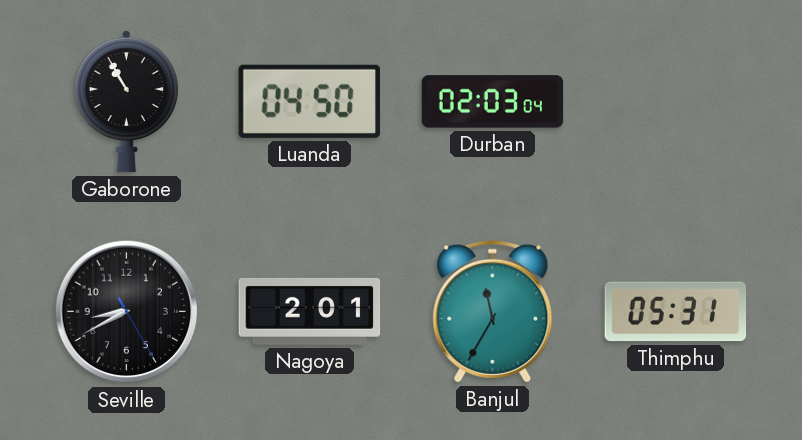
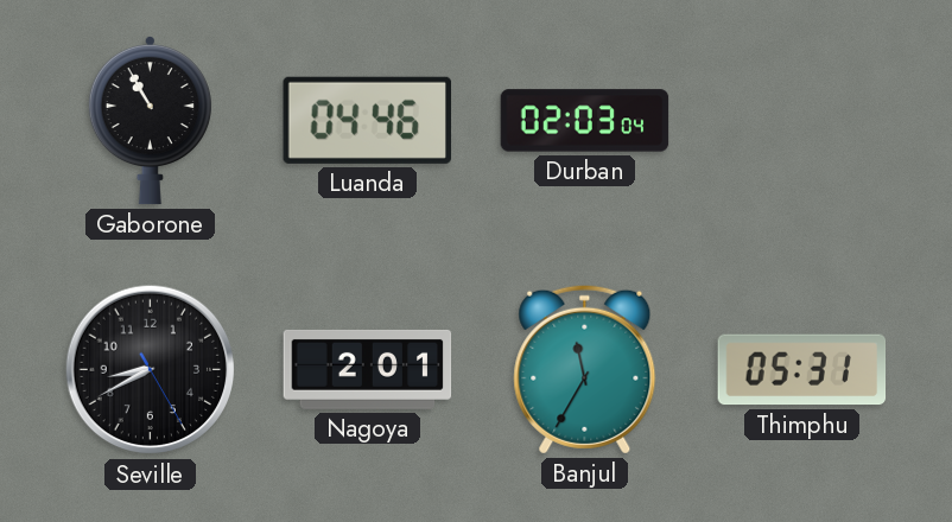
Luanda: 04:50 -> 04:46
